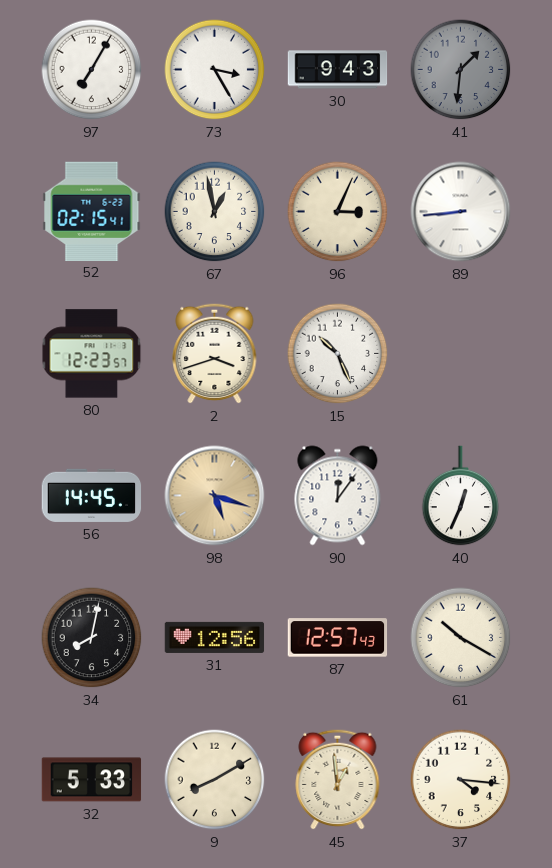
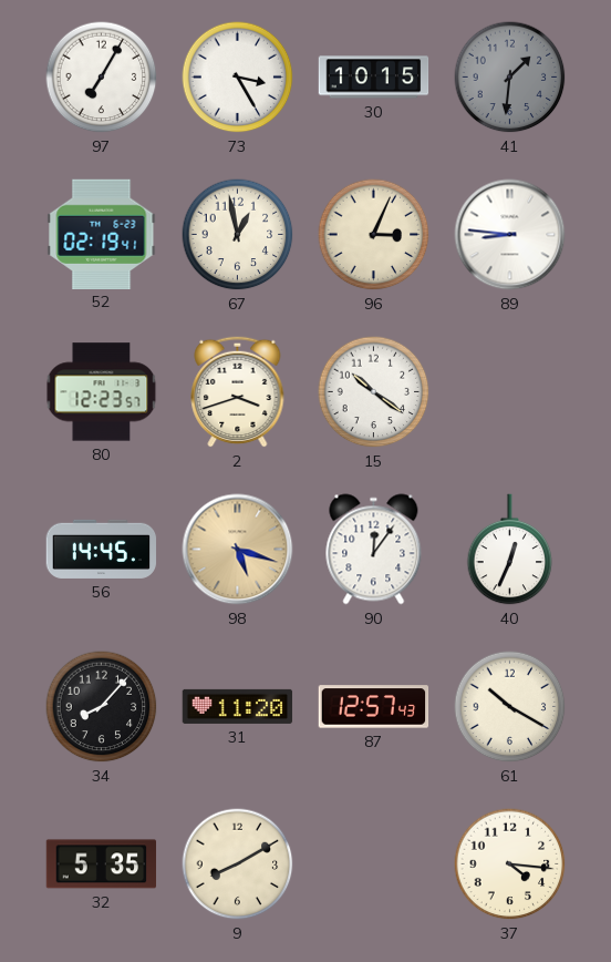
30: 9:43 -> 10:15
52: 02:15 -> 02:19
89: 8:44 -> 8:46
15: 10:26 -> 10:21
34: 8:02 -> 8:07
31: 12:56 -> 11:20
32: 5:33 -> 5:35
45: 12:59 -> none
